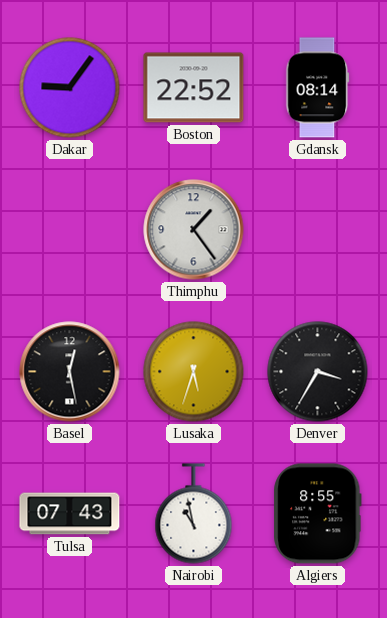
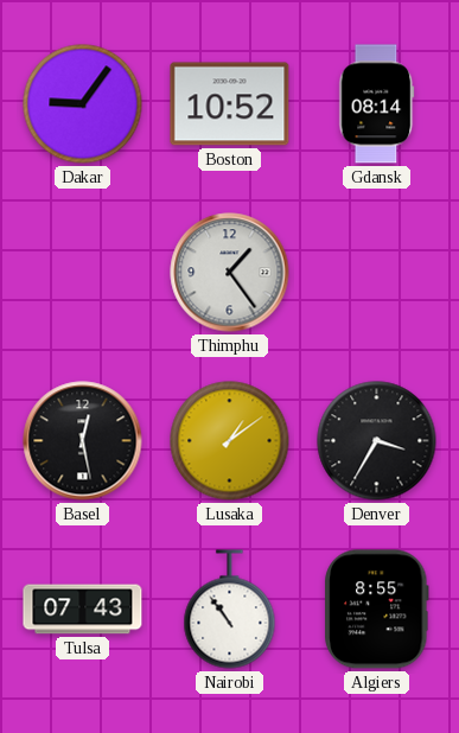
Boston: 22:52 -> 10:52
Lusaka: 5:33 -> 1:09
Nairobi: 10:58 -> 10:54
